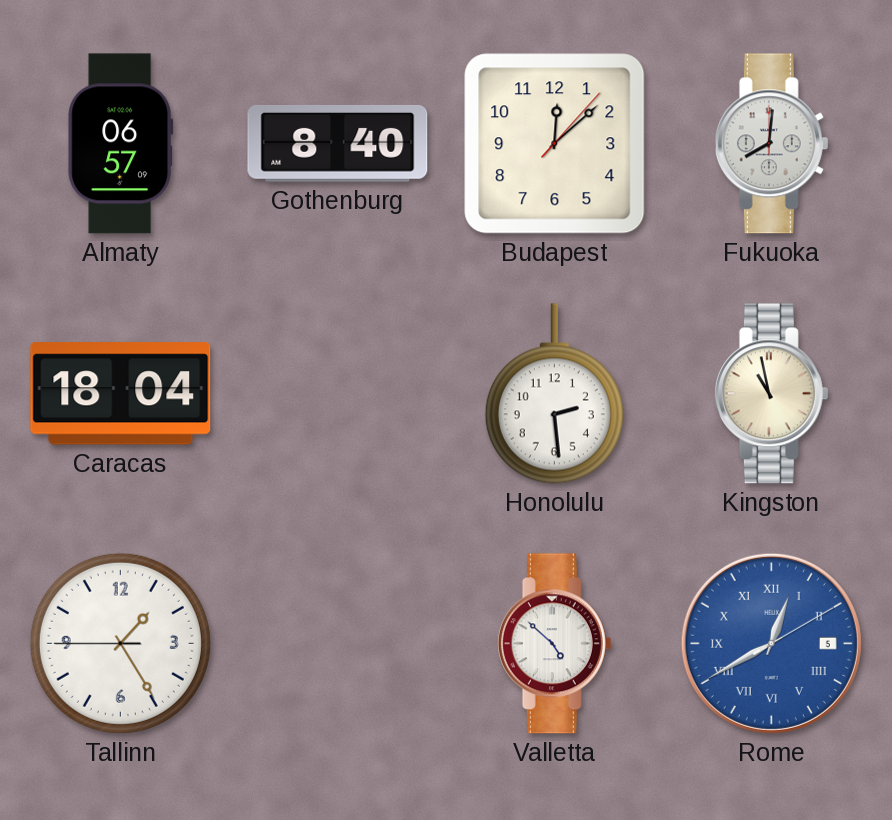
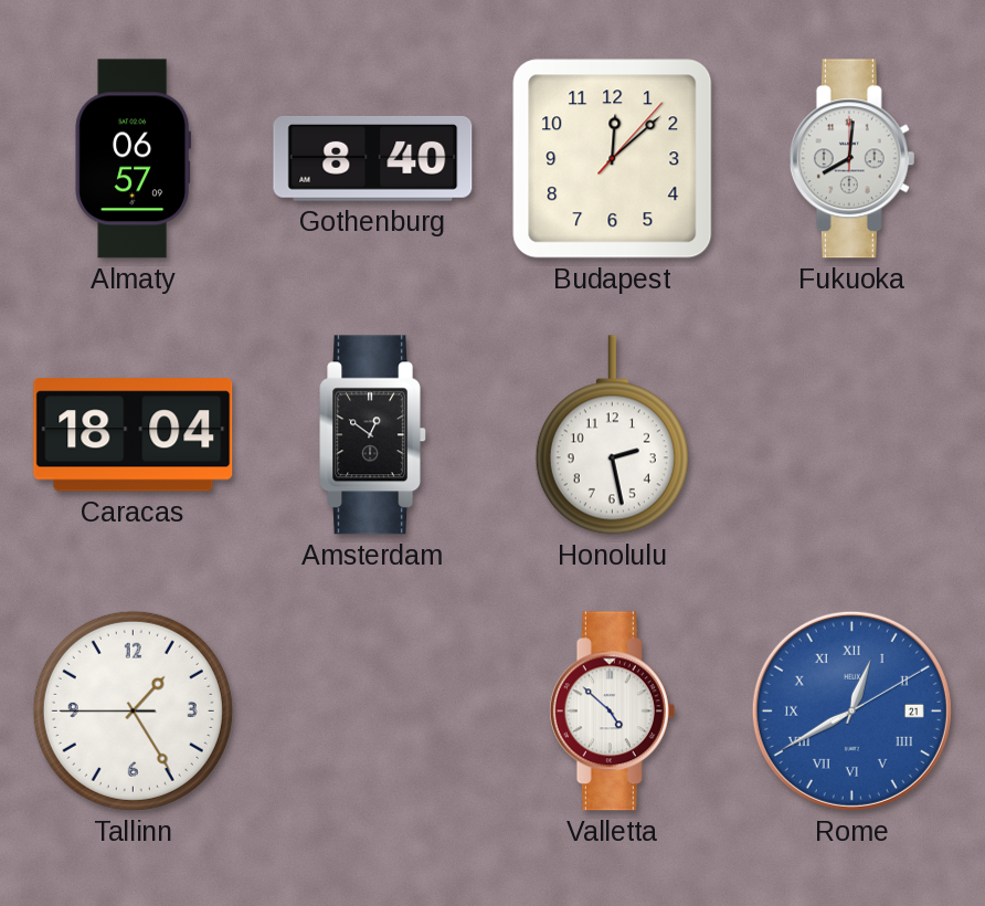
Amsterdam: none -> 12:51
Honolulu: 2:29 -> 2:28
Kingston: 10:58 -> none
Rome date: 5 -> 21
